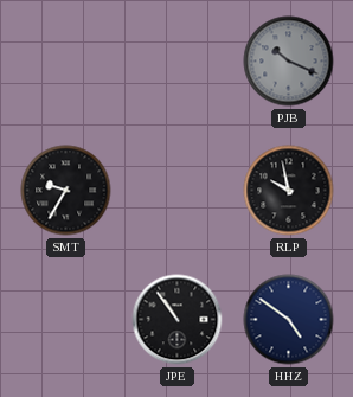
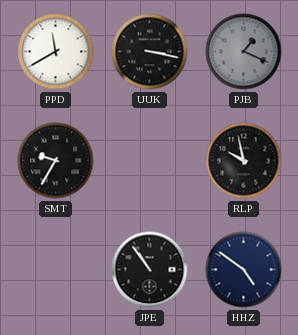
PPD: none -> 11:40
UUK: none -> 3:17
PJB: 10:19 -> 1:19
